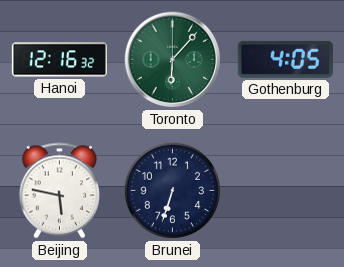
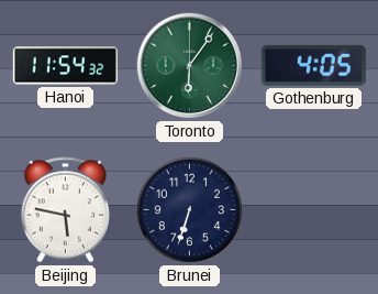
Hanoi: 12:16 -> 11:54
Toronto: 6:07 -> 6:06
